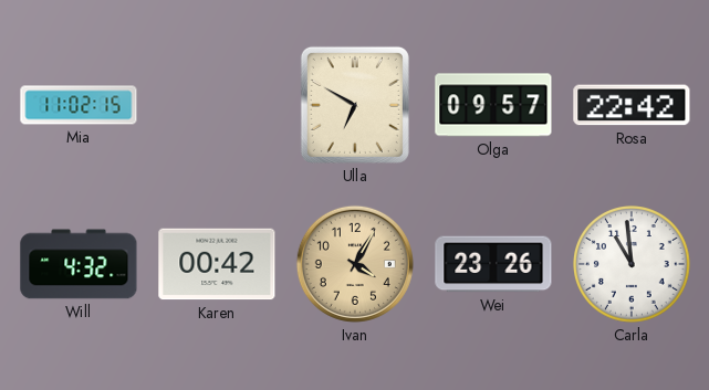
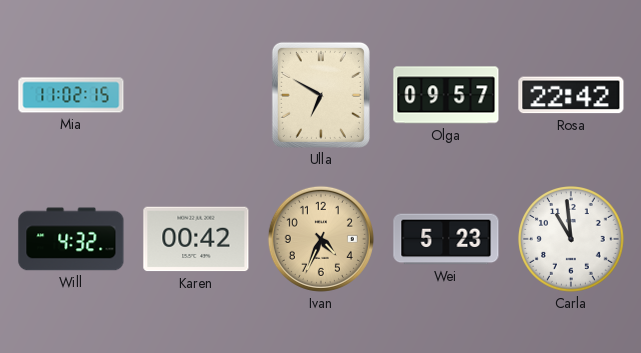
Ivan: 4:05 -> 4:34
Wei: 23:26 -> 5:23
